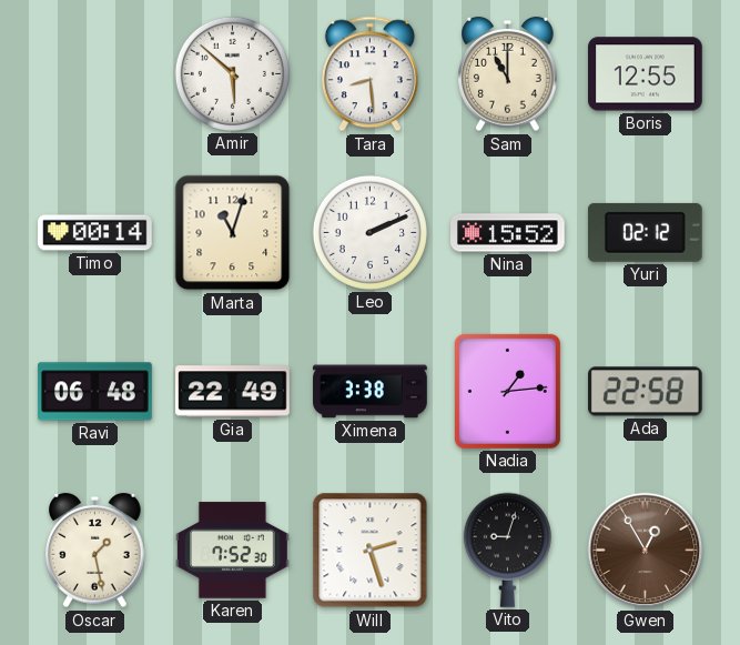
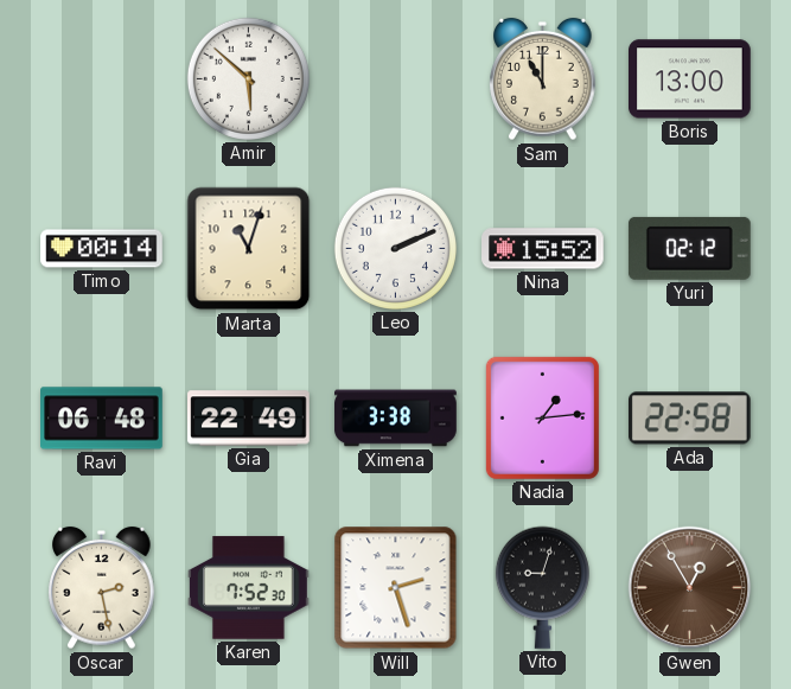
Tara: 8:29 -> none
Boris: 12:55 -> 13:00
Oscar: 1:28 -> 2:28
